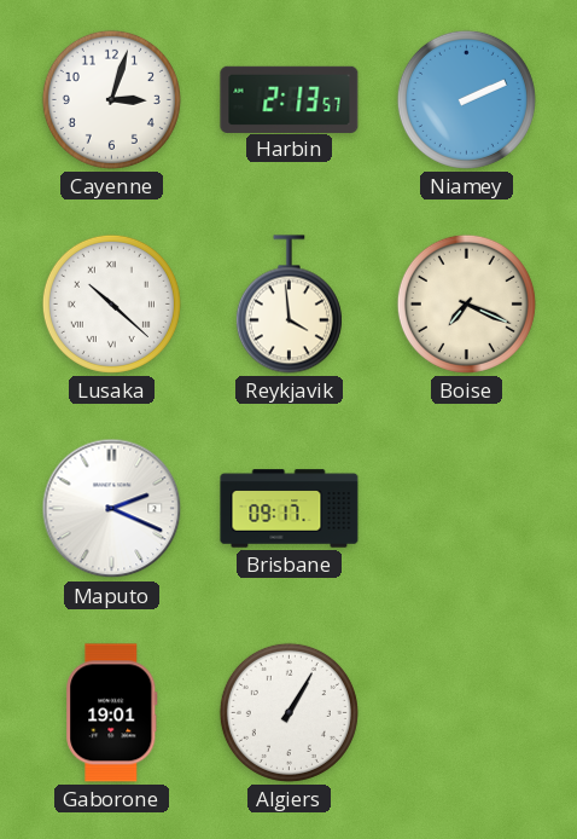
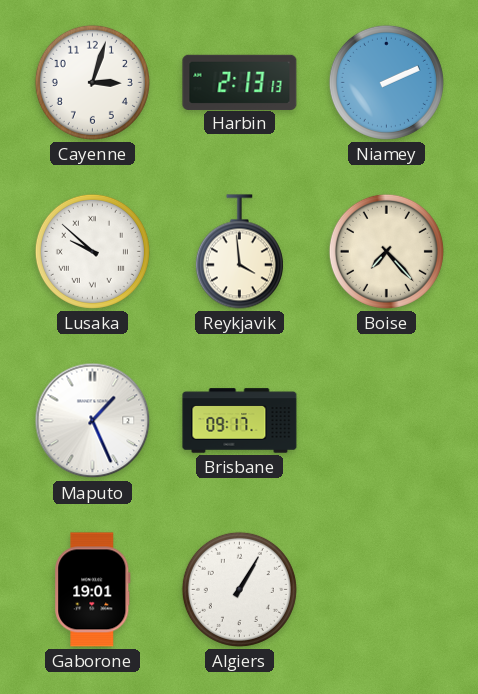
Harbin: 2:13:57 -> 2:13:13
Lusaka: 10:22 -> 9:52
Boise: 7:19 -> 7:23
Maputo: 2:19 -> 1:26
